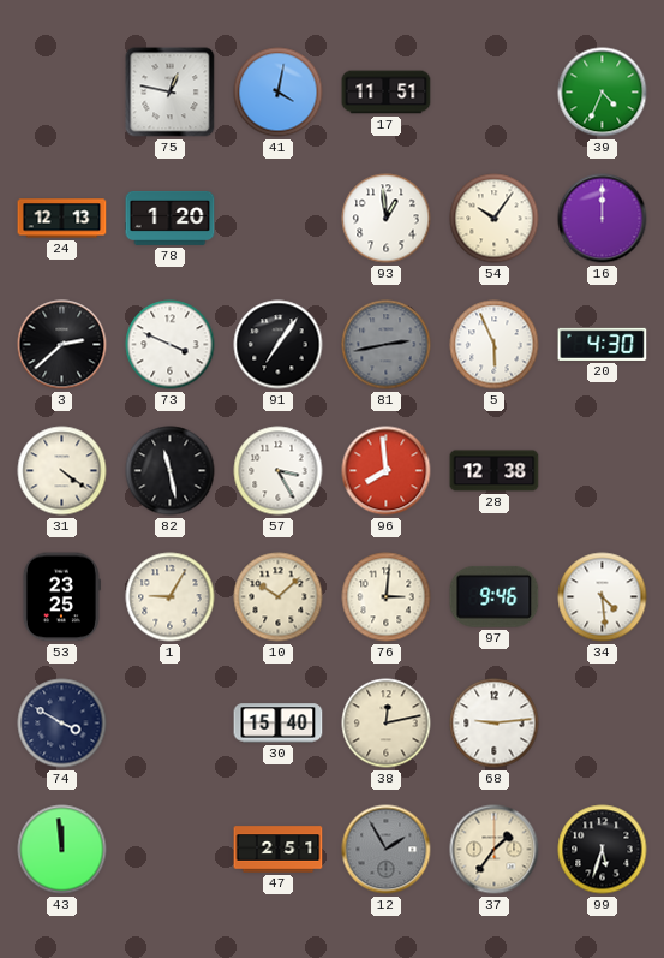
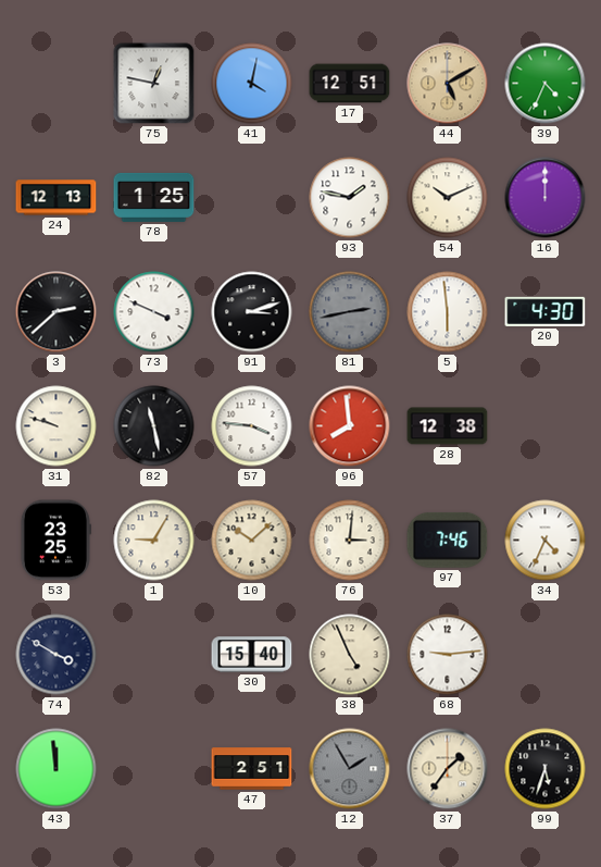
17: 11:51 -> 12:51
44: none -> 5:10
78: 1:20 -> 1:25
93: 12:59 -> 1:47
54: 10:06 -> 10:11
91: 7:06 -> 3:12
5: 5:56 -> 5:59
31: 4:21 -> 9:48
57: 3:25 -> 3:46
97: 9:46 -> 7:46
34: 4:29 -> 4:34
38: 12:13 -> 4:56
